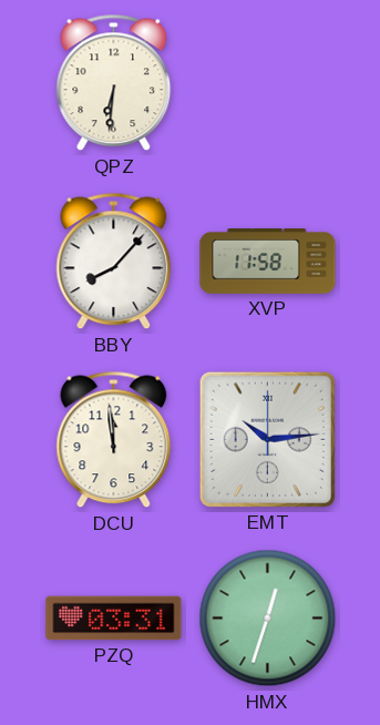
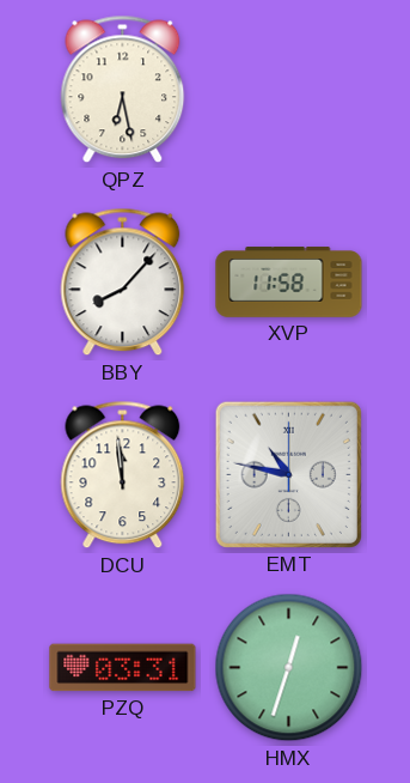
QPZ: 6:31 -> 6:28
EMT: 10:14 -> 10:47
